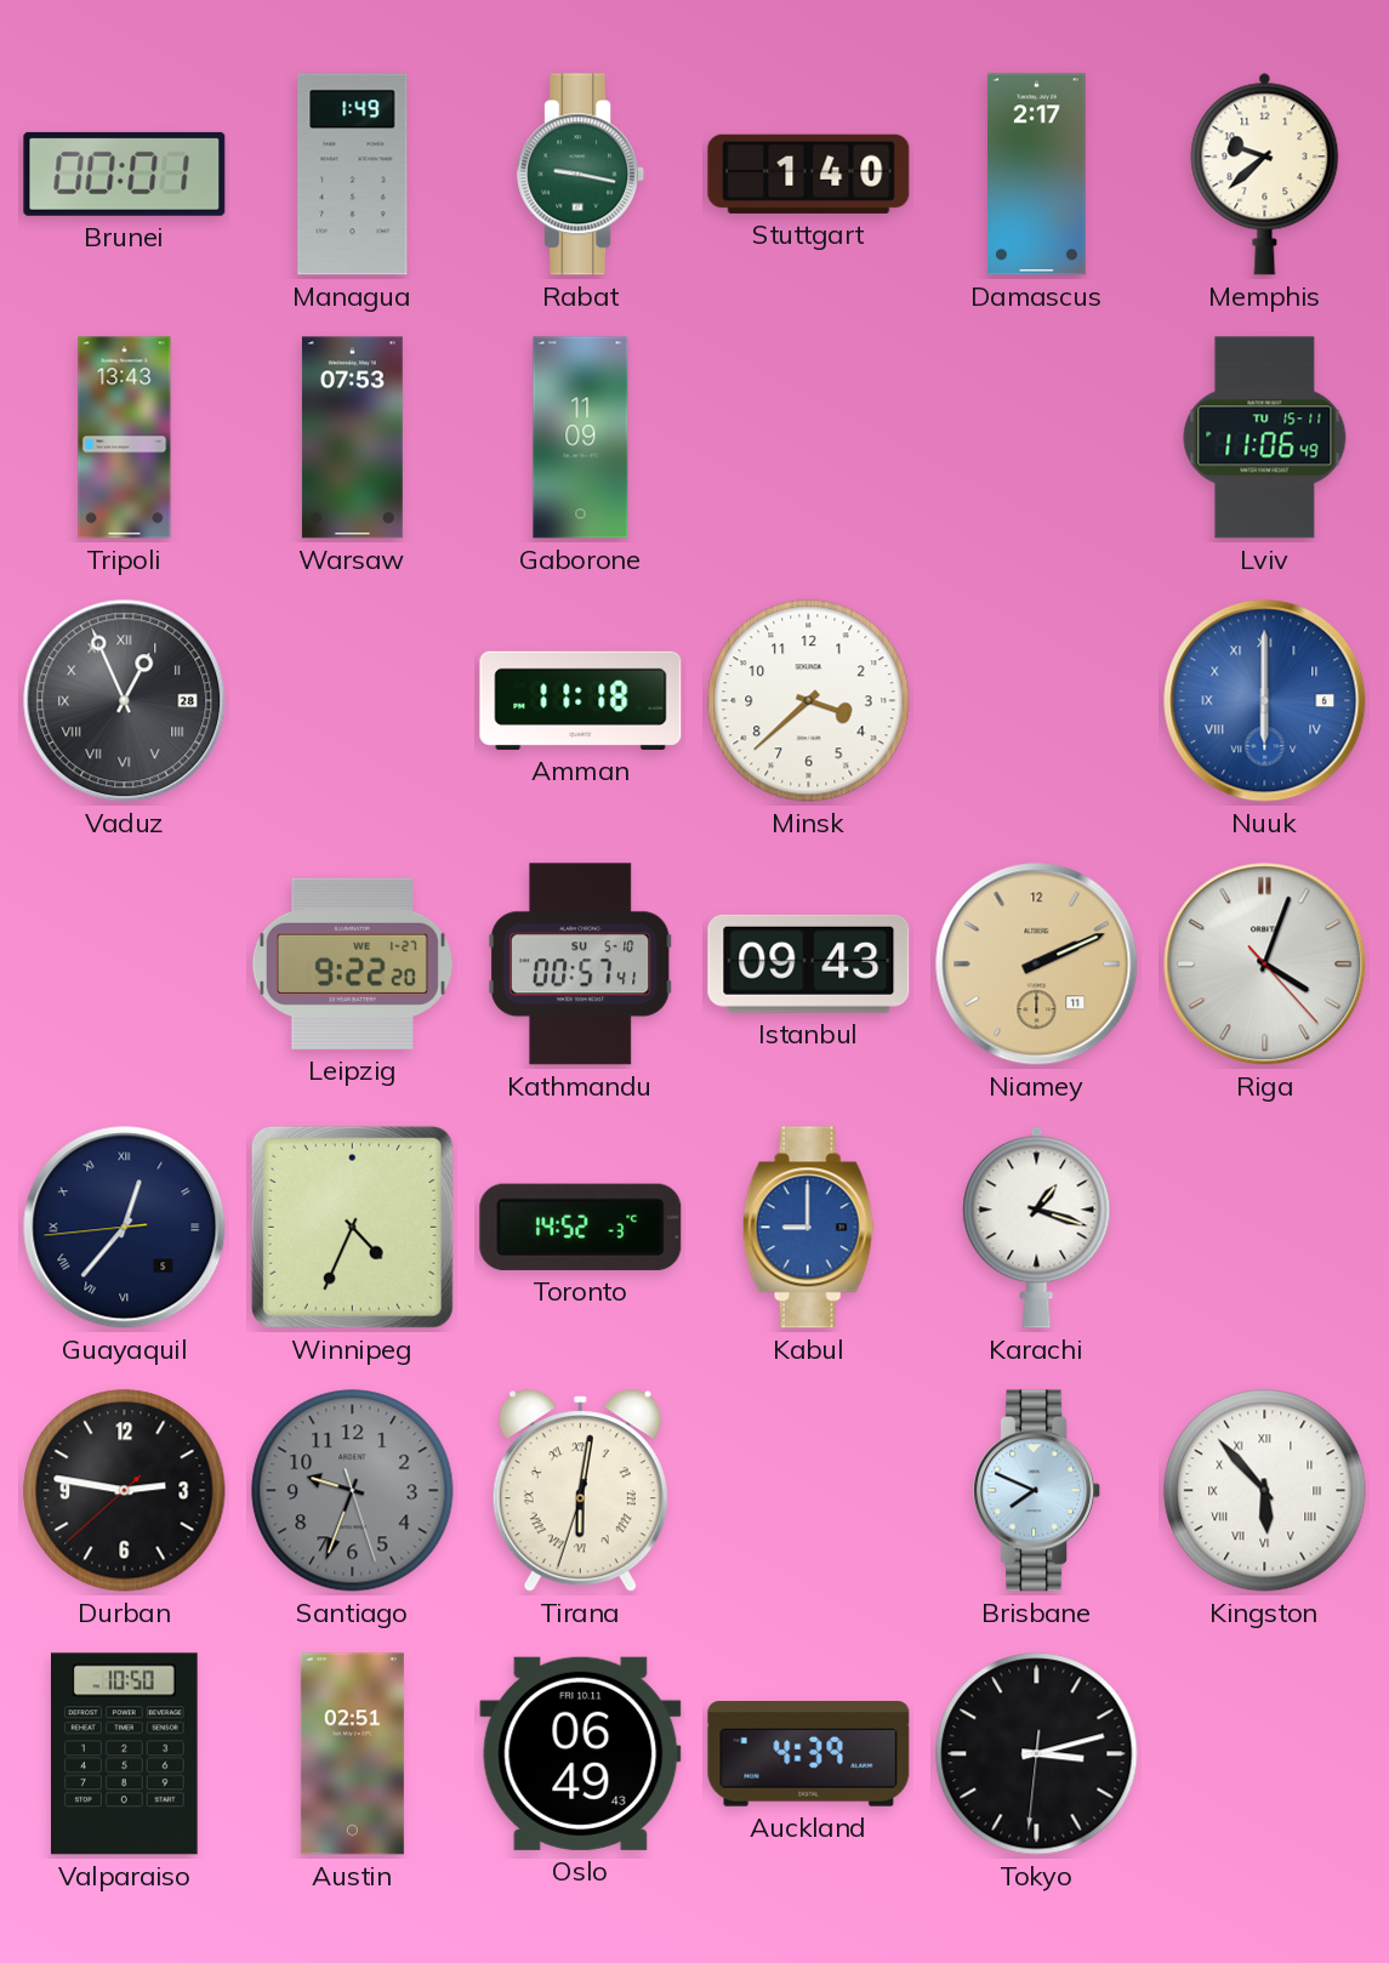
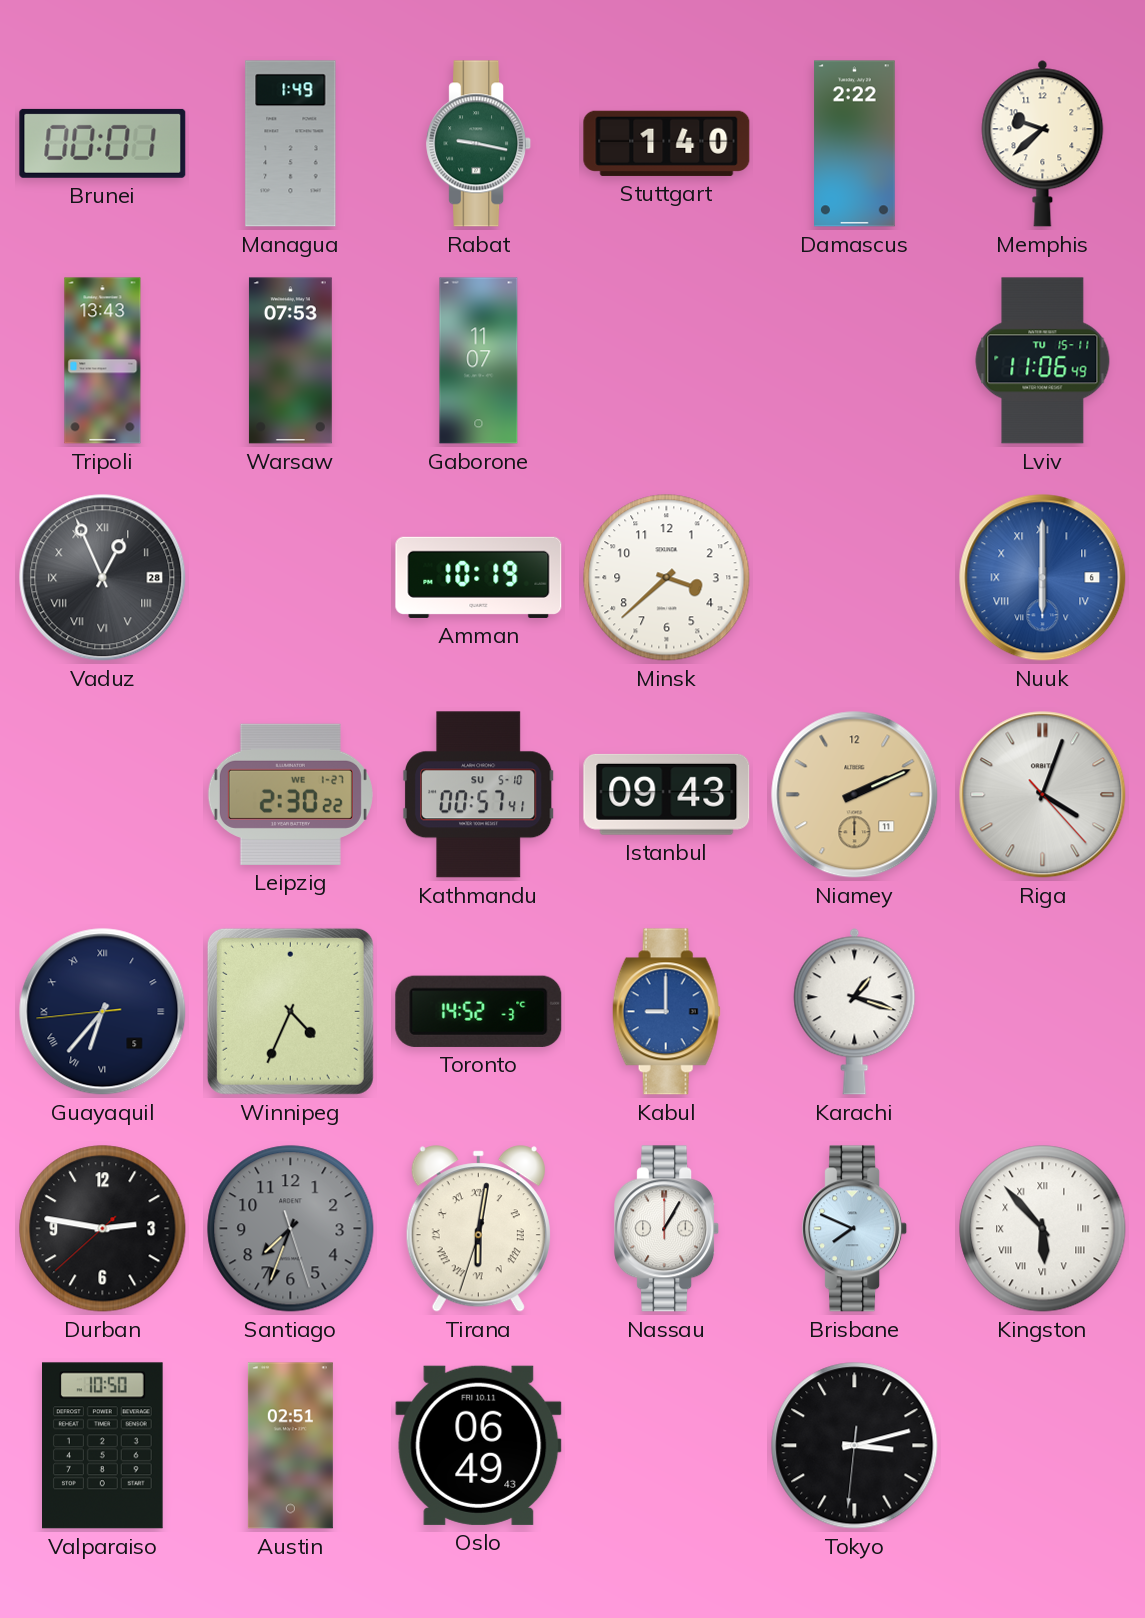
Damascus: 2:17 -> 2:22
Gaborone: 11:09 -> 11:07
Amman: 11:18 -> 10:19
Leipzig: 9:22 -> 2:30
Guayaquil: 12:36 -> 6:36
Santiago: 9:33 -> 7:33
Nassau: none -> 1:05
Auckland: 4:39 -> none
